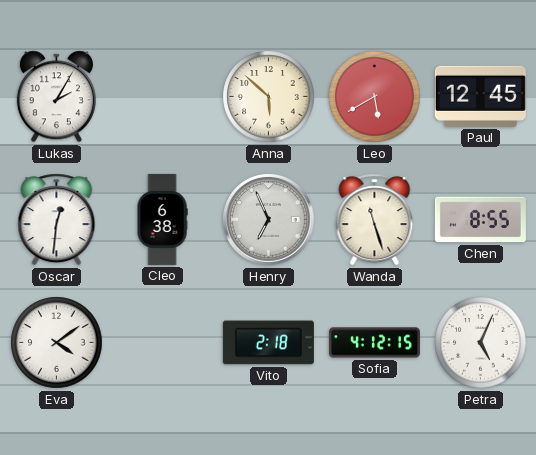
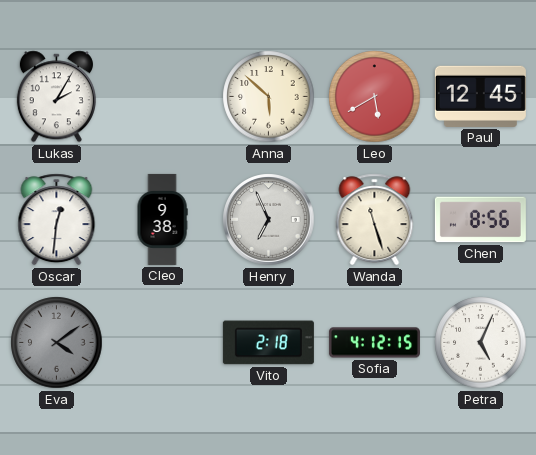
Cleo: 6:38 -> 9:38
Chen: 8:55 -> 8:56
Eva dial: white -> grey
